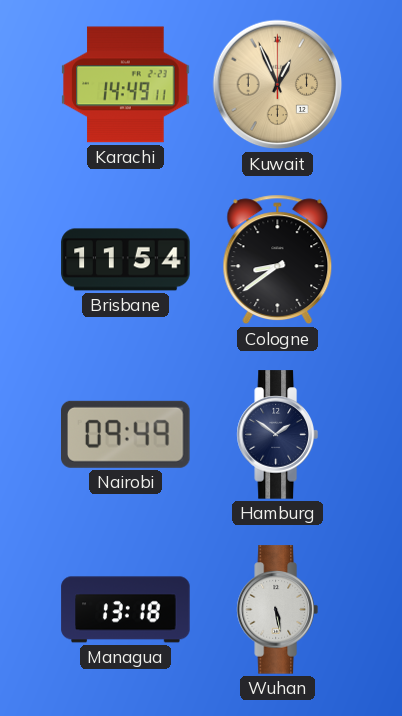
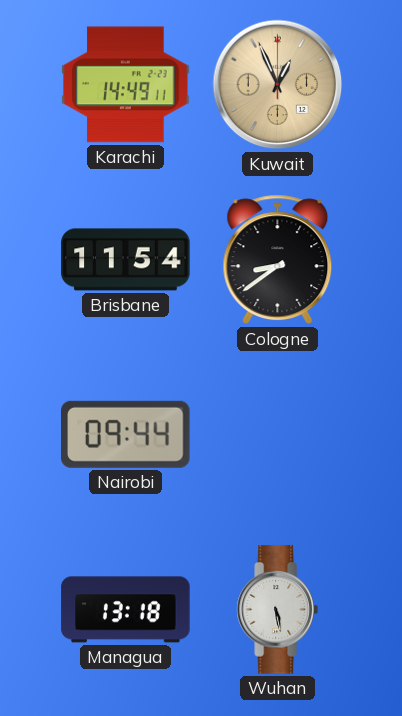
Nairobi: 09:49 -> 09:44
Hamburg: 1:51 -> none
